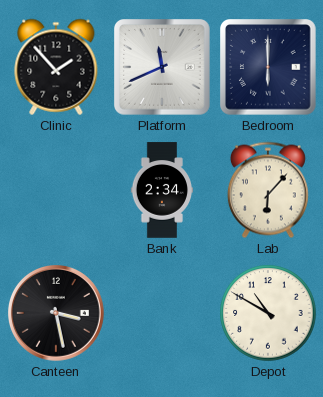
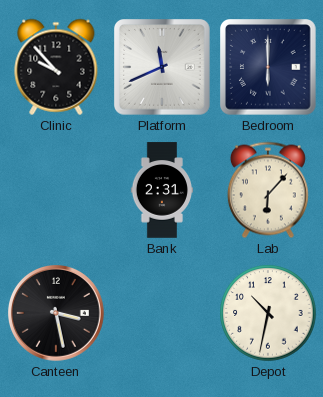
Clinic: 1:53 -> 9:53
Bank: 2:34 -> 2:31
Depot: 10:50 -> 10:32
